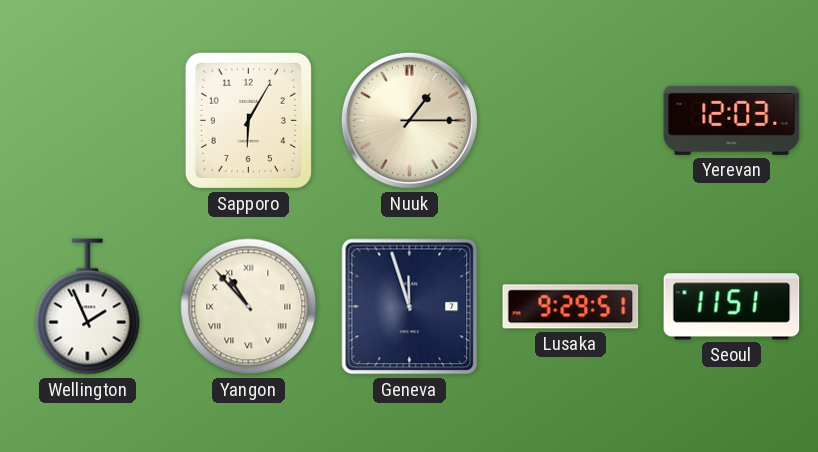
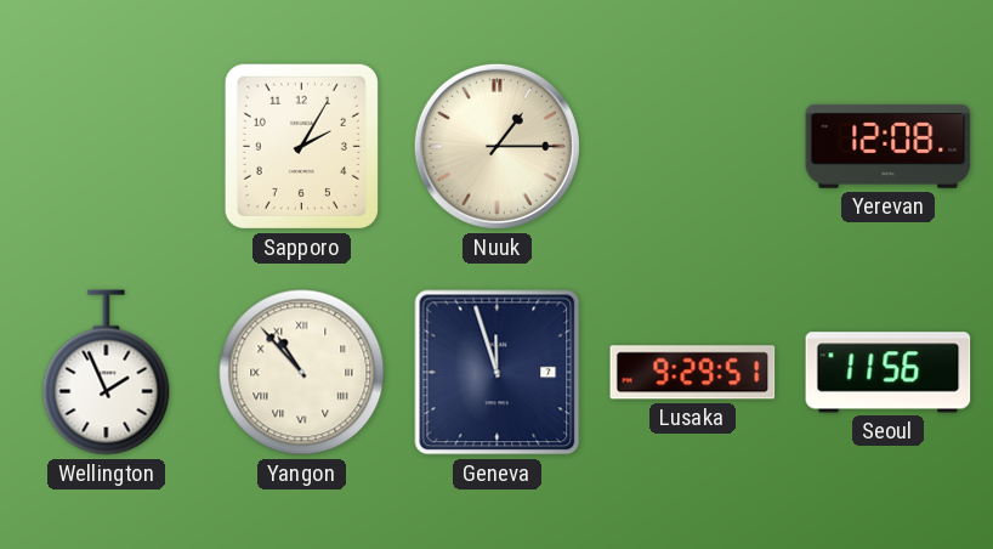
Sapporo: 6:05 -> 2:05
Yerevan: 12:03 -> 12:08
Seoul: 11:51 -> 11:56
